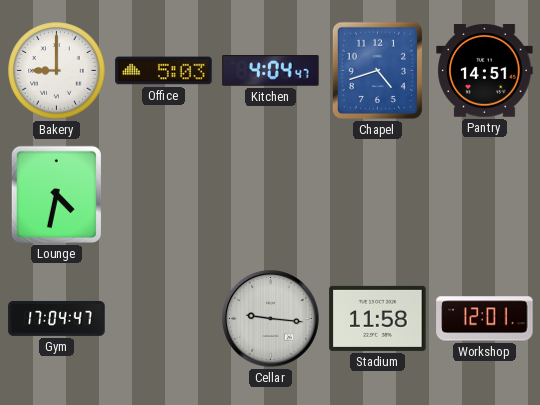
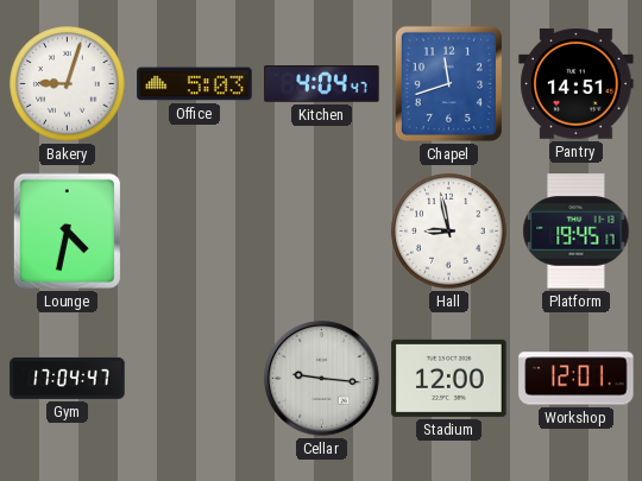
Bakery: 9:00 -> 9:03
Chapel: 4:42 -> 11:42
Hall: none -> 8:58
Platform: none -> 19:45
Stadium: 11:58 -> 12:00
